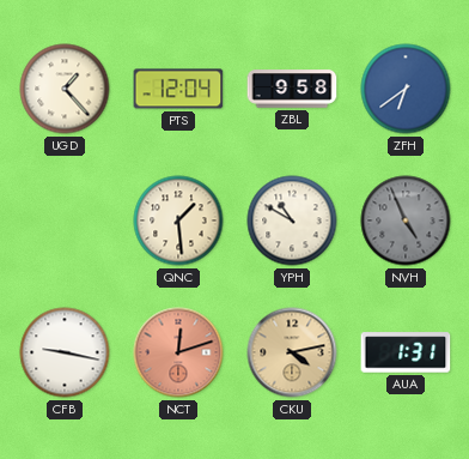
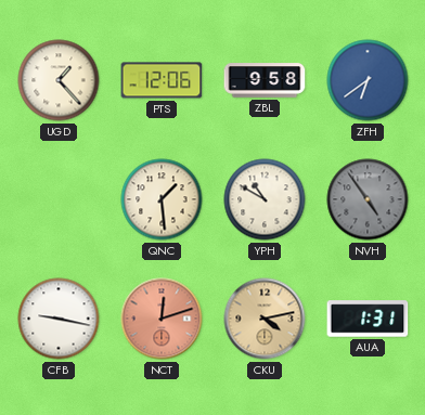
PTS: 12:04 -> 12:06
NVH: 4:56 -> 4:54
